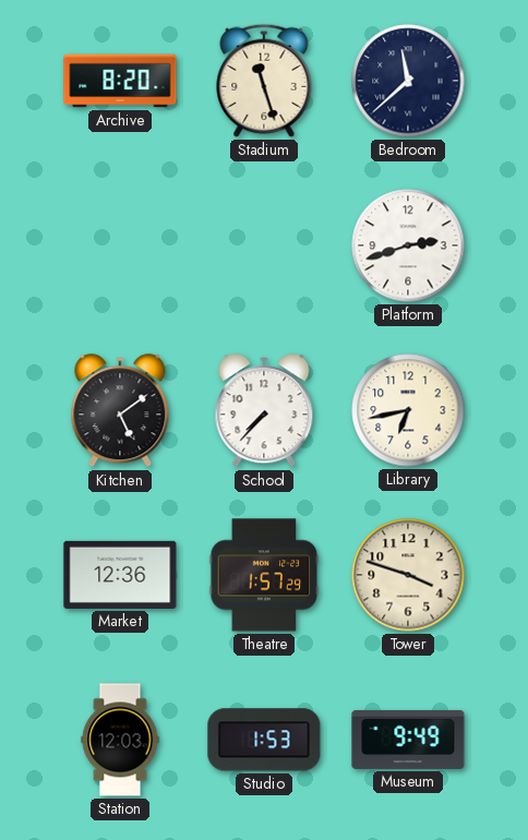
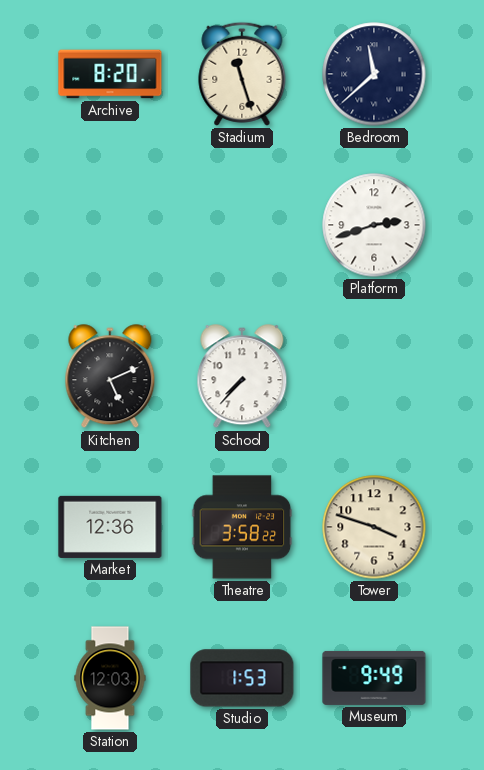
Kitchen: 5:09 -> 5:11
Library: 6:43 -> none
Theatre: 1:57 -> 3:58
